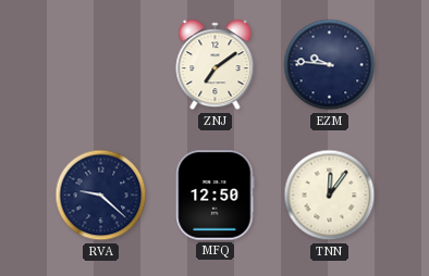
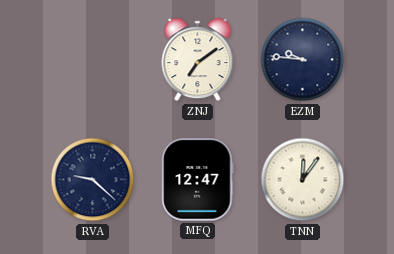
MFQ: 12:50 -> 12:47
